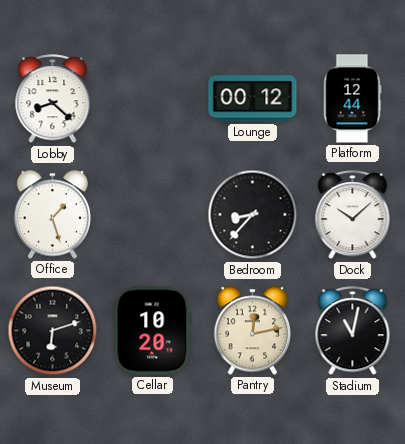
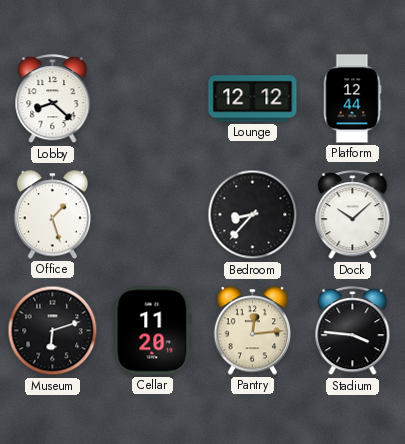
Lounge: 00:12 -> 12:12
Cellar: 10:20 -> 11:20
Pantry: 12:13 -> 12:14
Stadium: 11:02 -> 3:46
